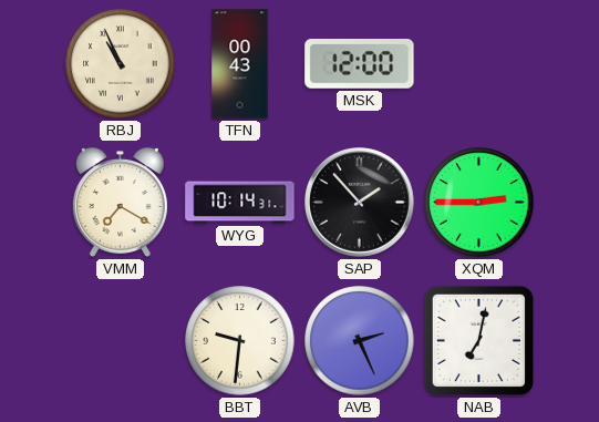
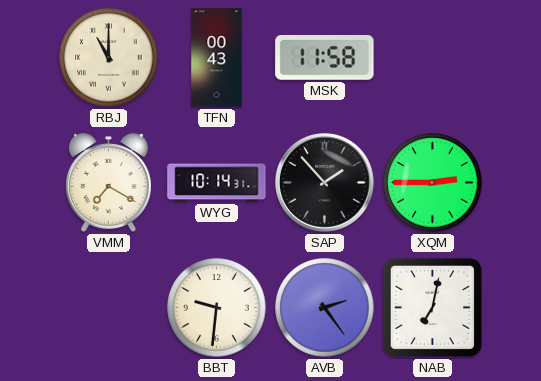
RBJ: 10:56 -> 11:00
MSK: 12:00 -> 11:58
AVB: 2:26 -> 2:24
